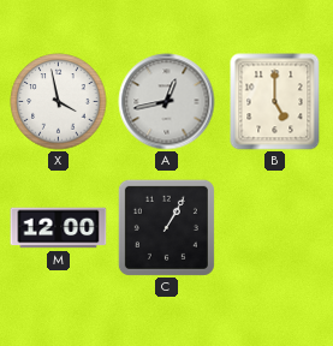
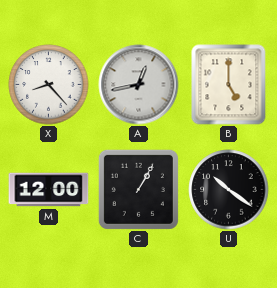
X: 3:58 -> 8:23
U: none -> 10:21
